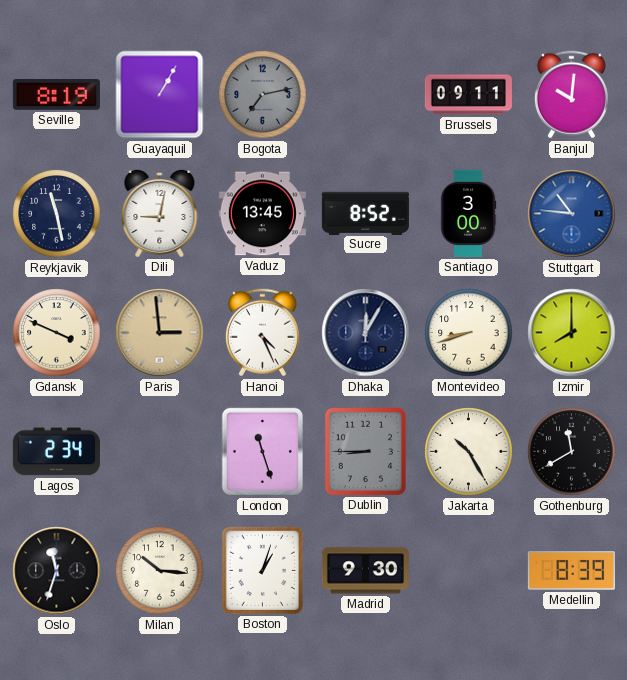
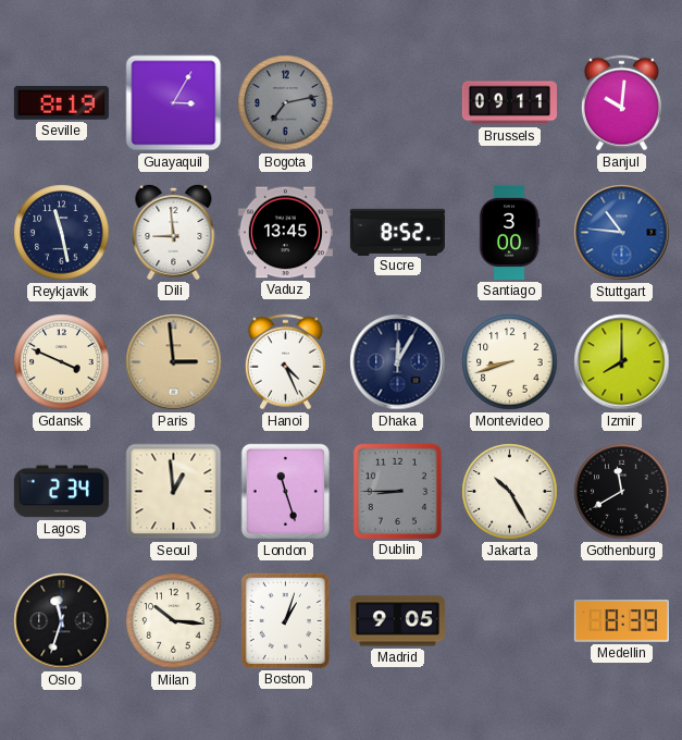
Guayaquil: 1:05 -> 3:05
Dili: 9:02 -> 8:59
Seoul: none -> 12:59
Madrid: 9:30 -> 9:05
